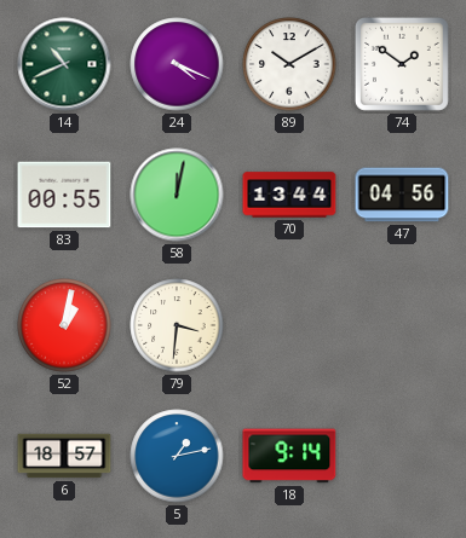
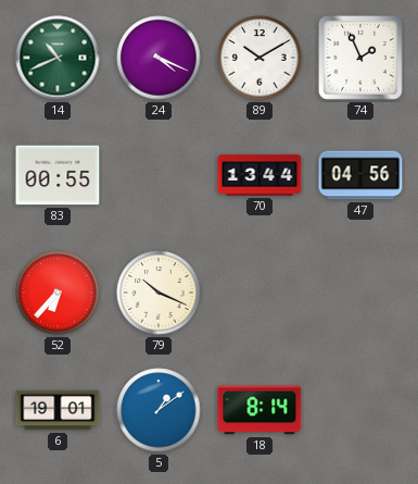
74: 1:51 -> 1:56
58: 12:02 -> none
52: 1:02 -> 6:37
79: 3:31 -> 10:19
6: 18:57 -> 19:01
5: 1:13 -> 1:09
18: 9:14 -> 8:14
